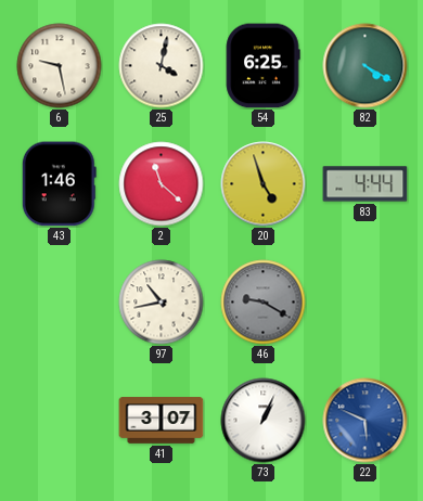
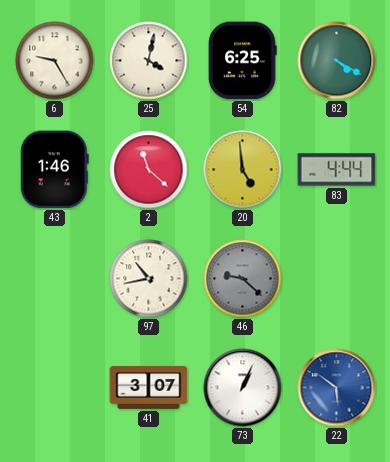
6: 9:28 -> 9:25
20: 4:57 -> 4:59
46: 9:20 -> 9:22
22: 5:49 -> 5:51
